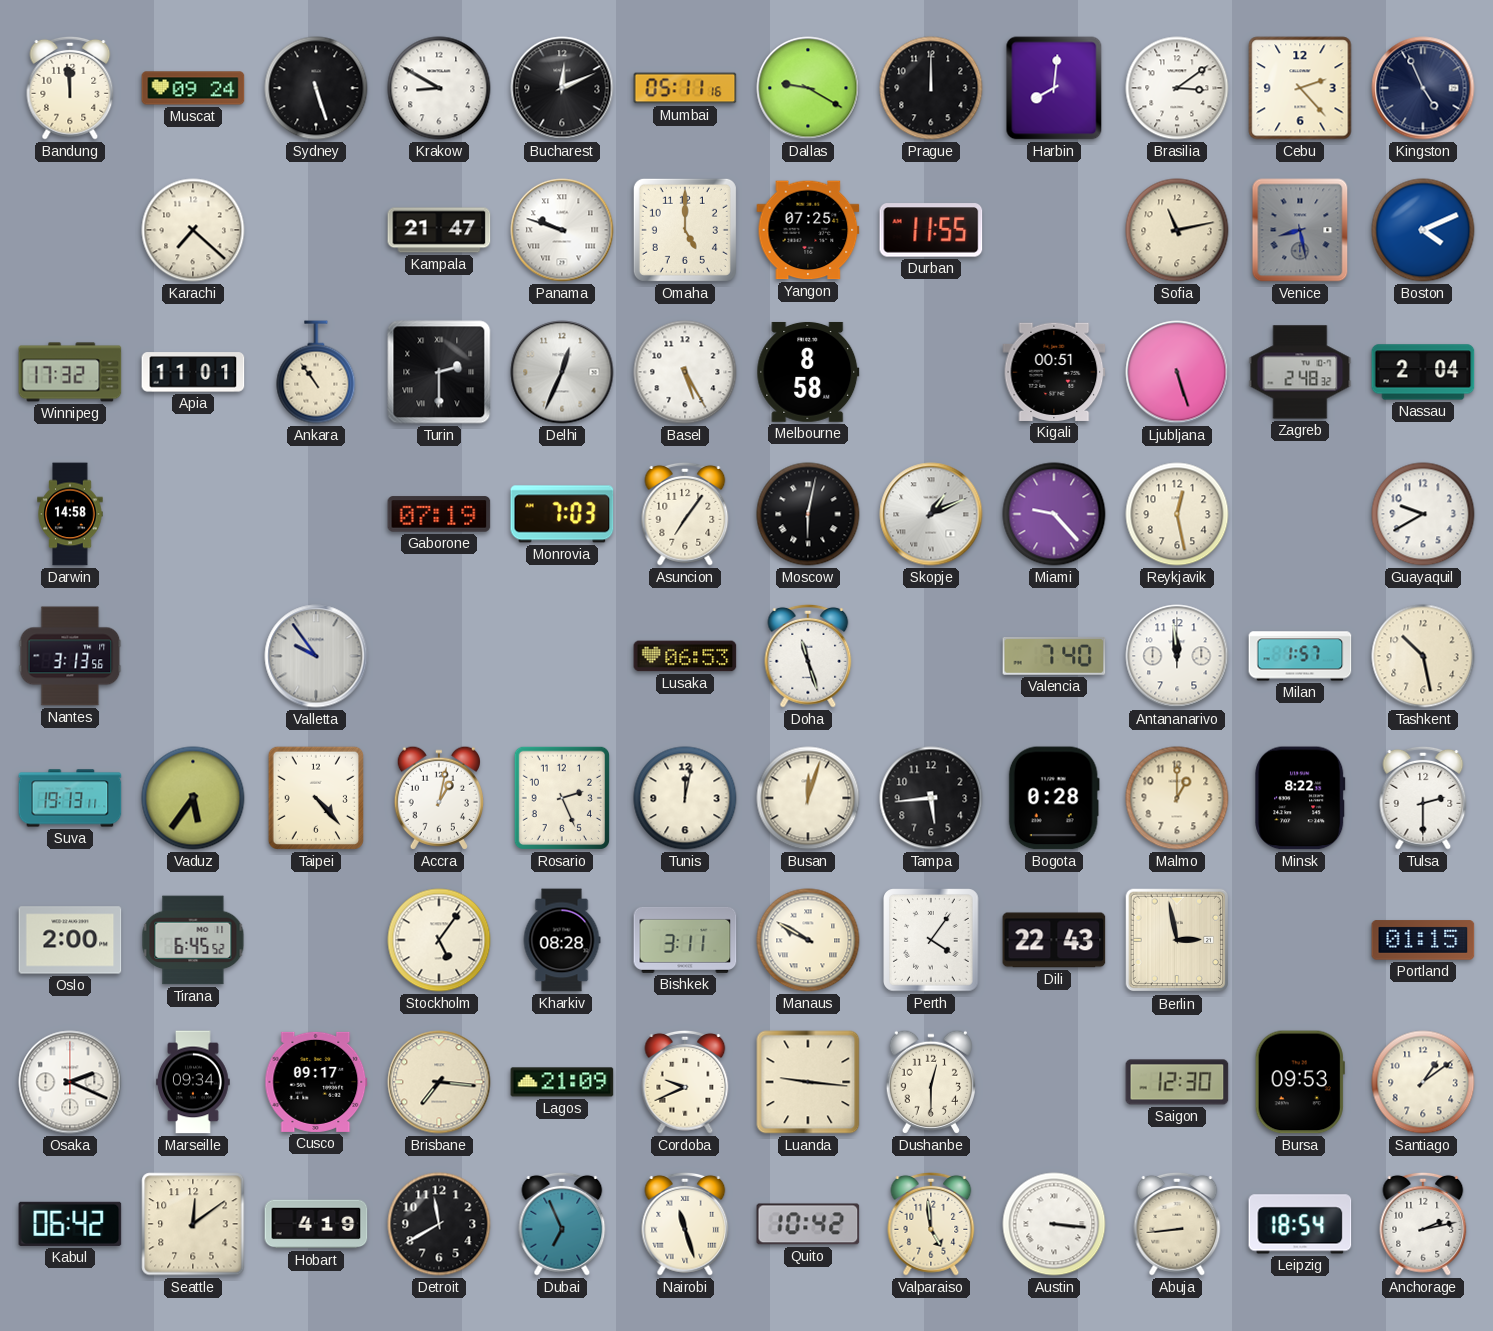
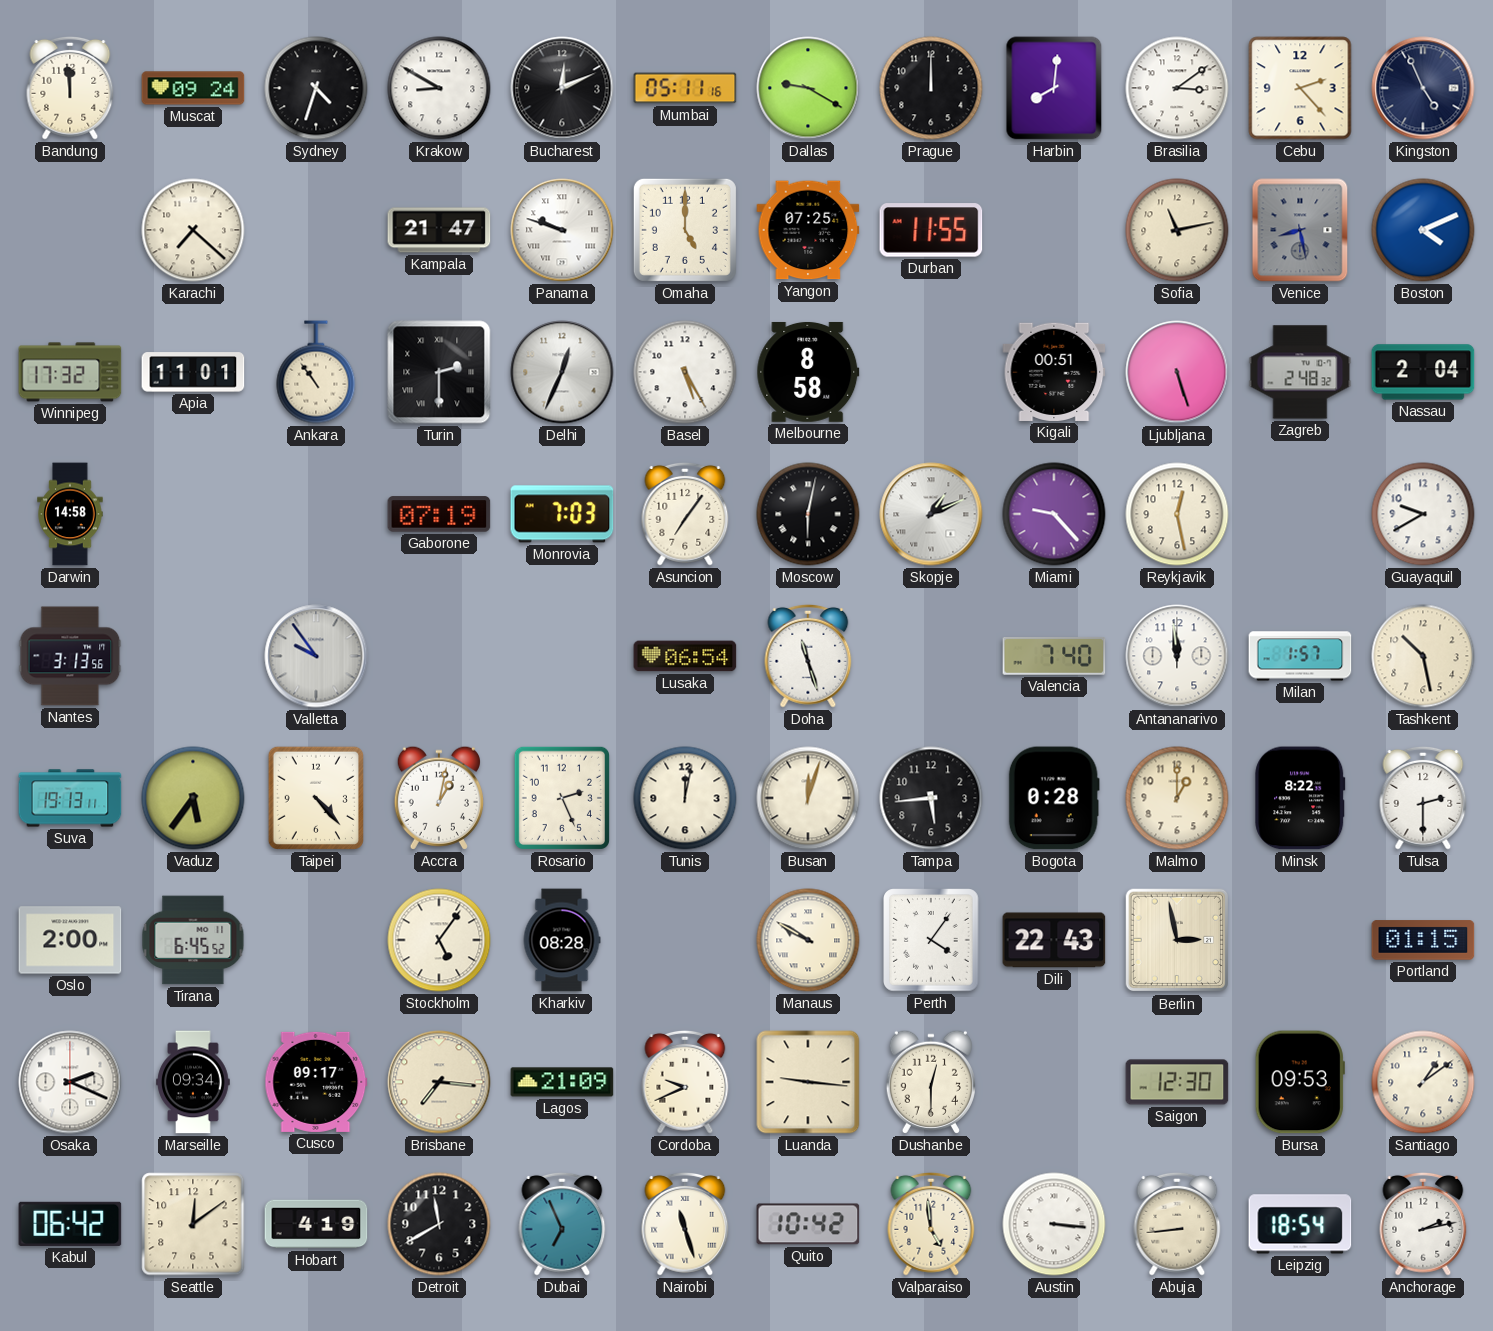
Sydney: 5:27 -> 4:33
Lusaka: 06:53 -> 06:54
Bishkek: 3:11 -> none
